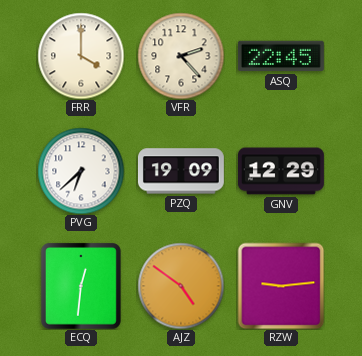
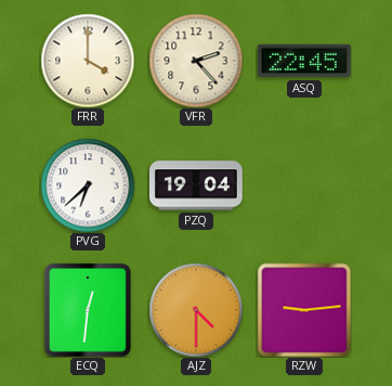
PZQ: 19:09 -> 19:04
GNV: 12:29 -> none
AJZ: 4:51 -> 4:30
